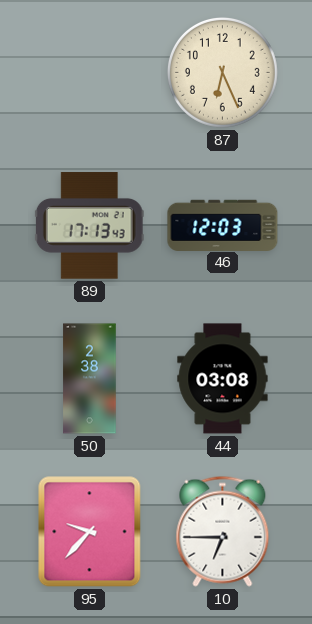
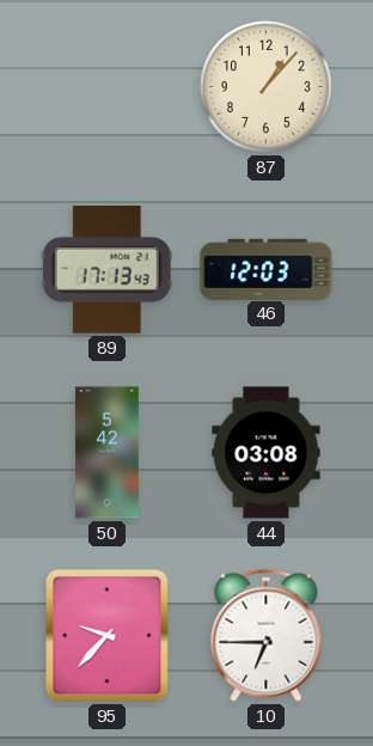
87: 6:26 -> 1:07
50: 2:38 -> 5:42
